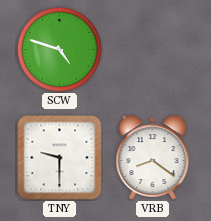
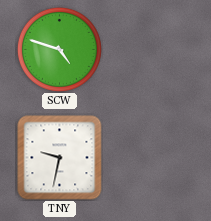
TNY: 9:30 -> 9:32
VRB: 8:21 -> none
